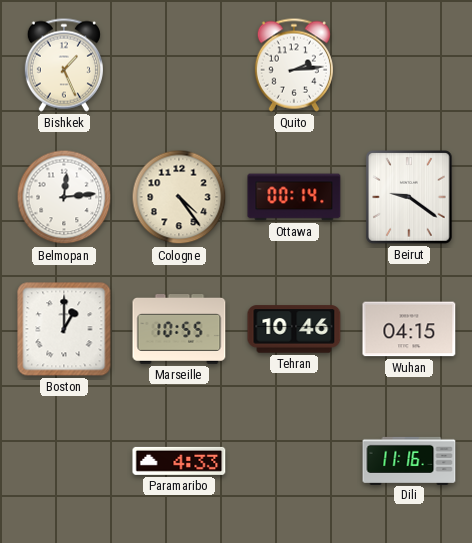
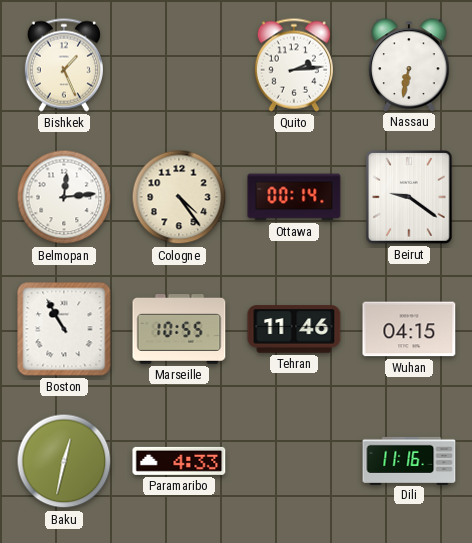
Nassau: none -> 6:32
Boston: 1:00 -> 10:55
Tehran: 10:46 -> 11:46
Baku: none -> 12:32
